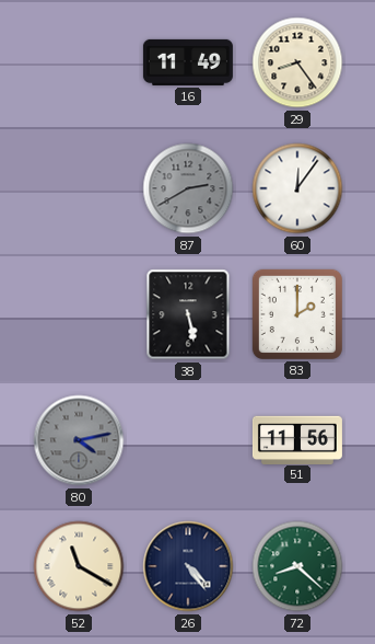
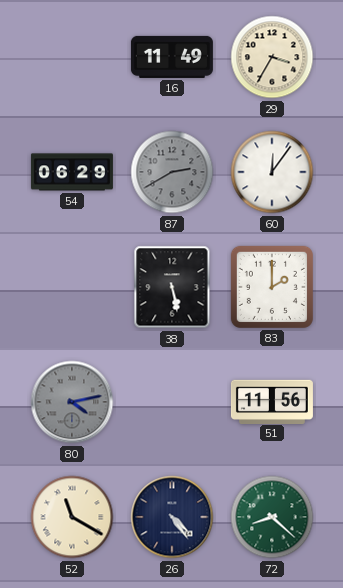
29: 8:24 -> 3:35
54: none -> 06:29
